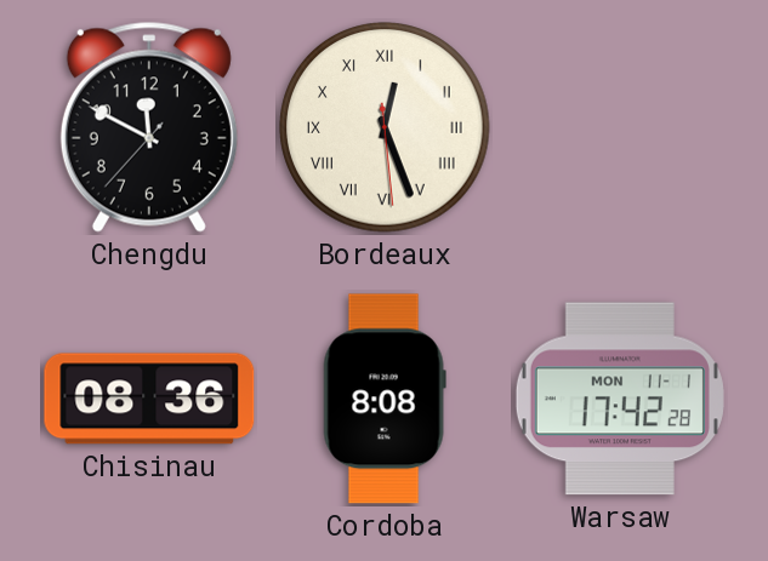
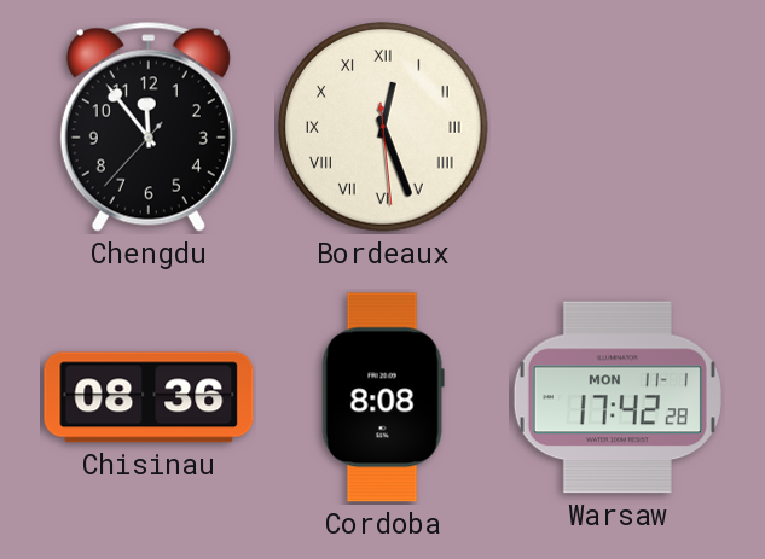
Chengdu: 11:49 -> 11:53
